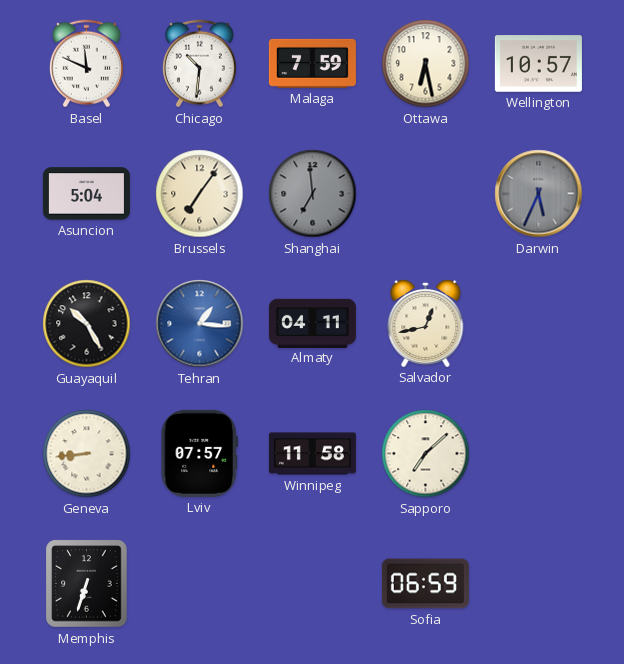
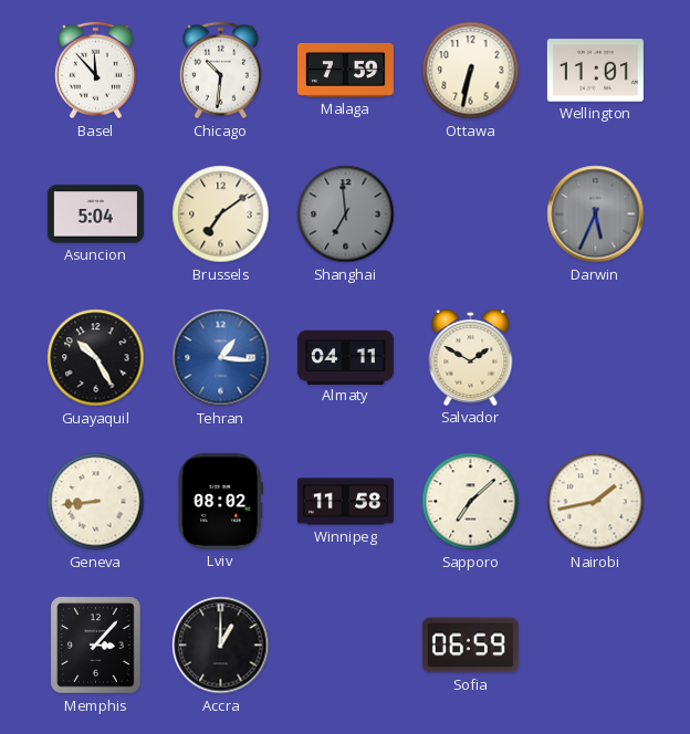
Basel: 11:49 -> 11:53
Ottawa: 6:28 -> 6:32
Wellington: 10:57 -> 11:01
Brussels: 7:06 -> 7:09
Salvador: 12:43 -> 1:50
Lviv: 07:57 -> 08:02
Nairobi: none -> 1:43
Memphis: 6:33 -> 3:07
Accra: none -> 1:00
